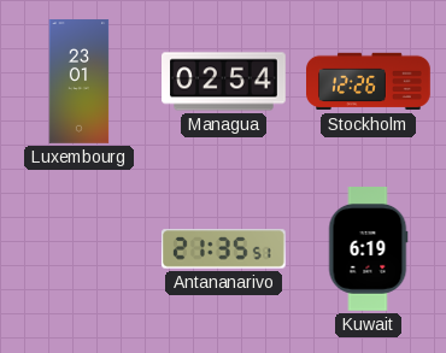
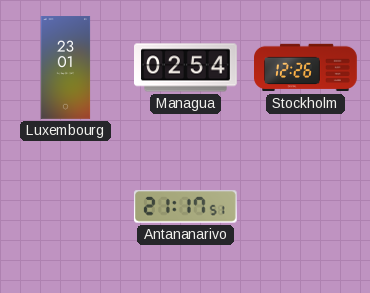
Antananarivo: 21:35 -> 21:17
Kuwait: 6:19 -> none
